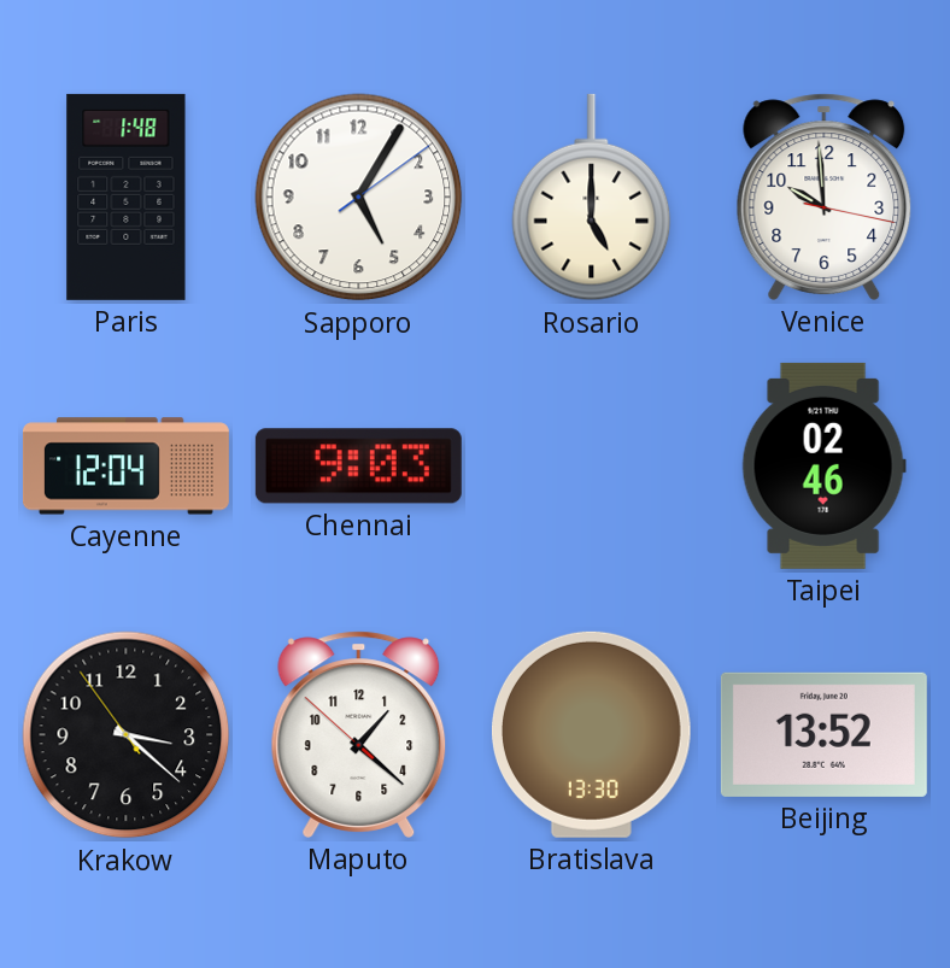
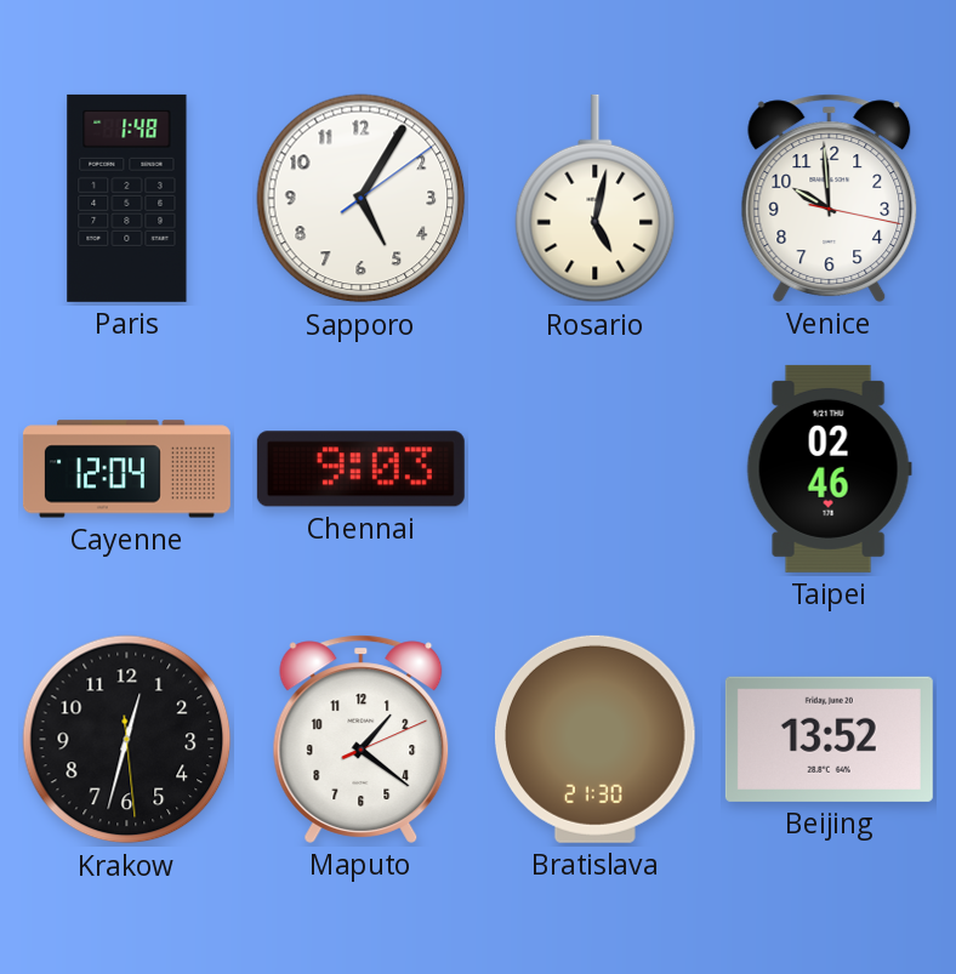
Rosario: 5:00 -> 5:02
Krakow: 3:21 -> 12:32
Maputo: 1:21:52 -> 1:21:11
Bratislava: 13:30 -> 21:30
